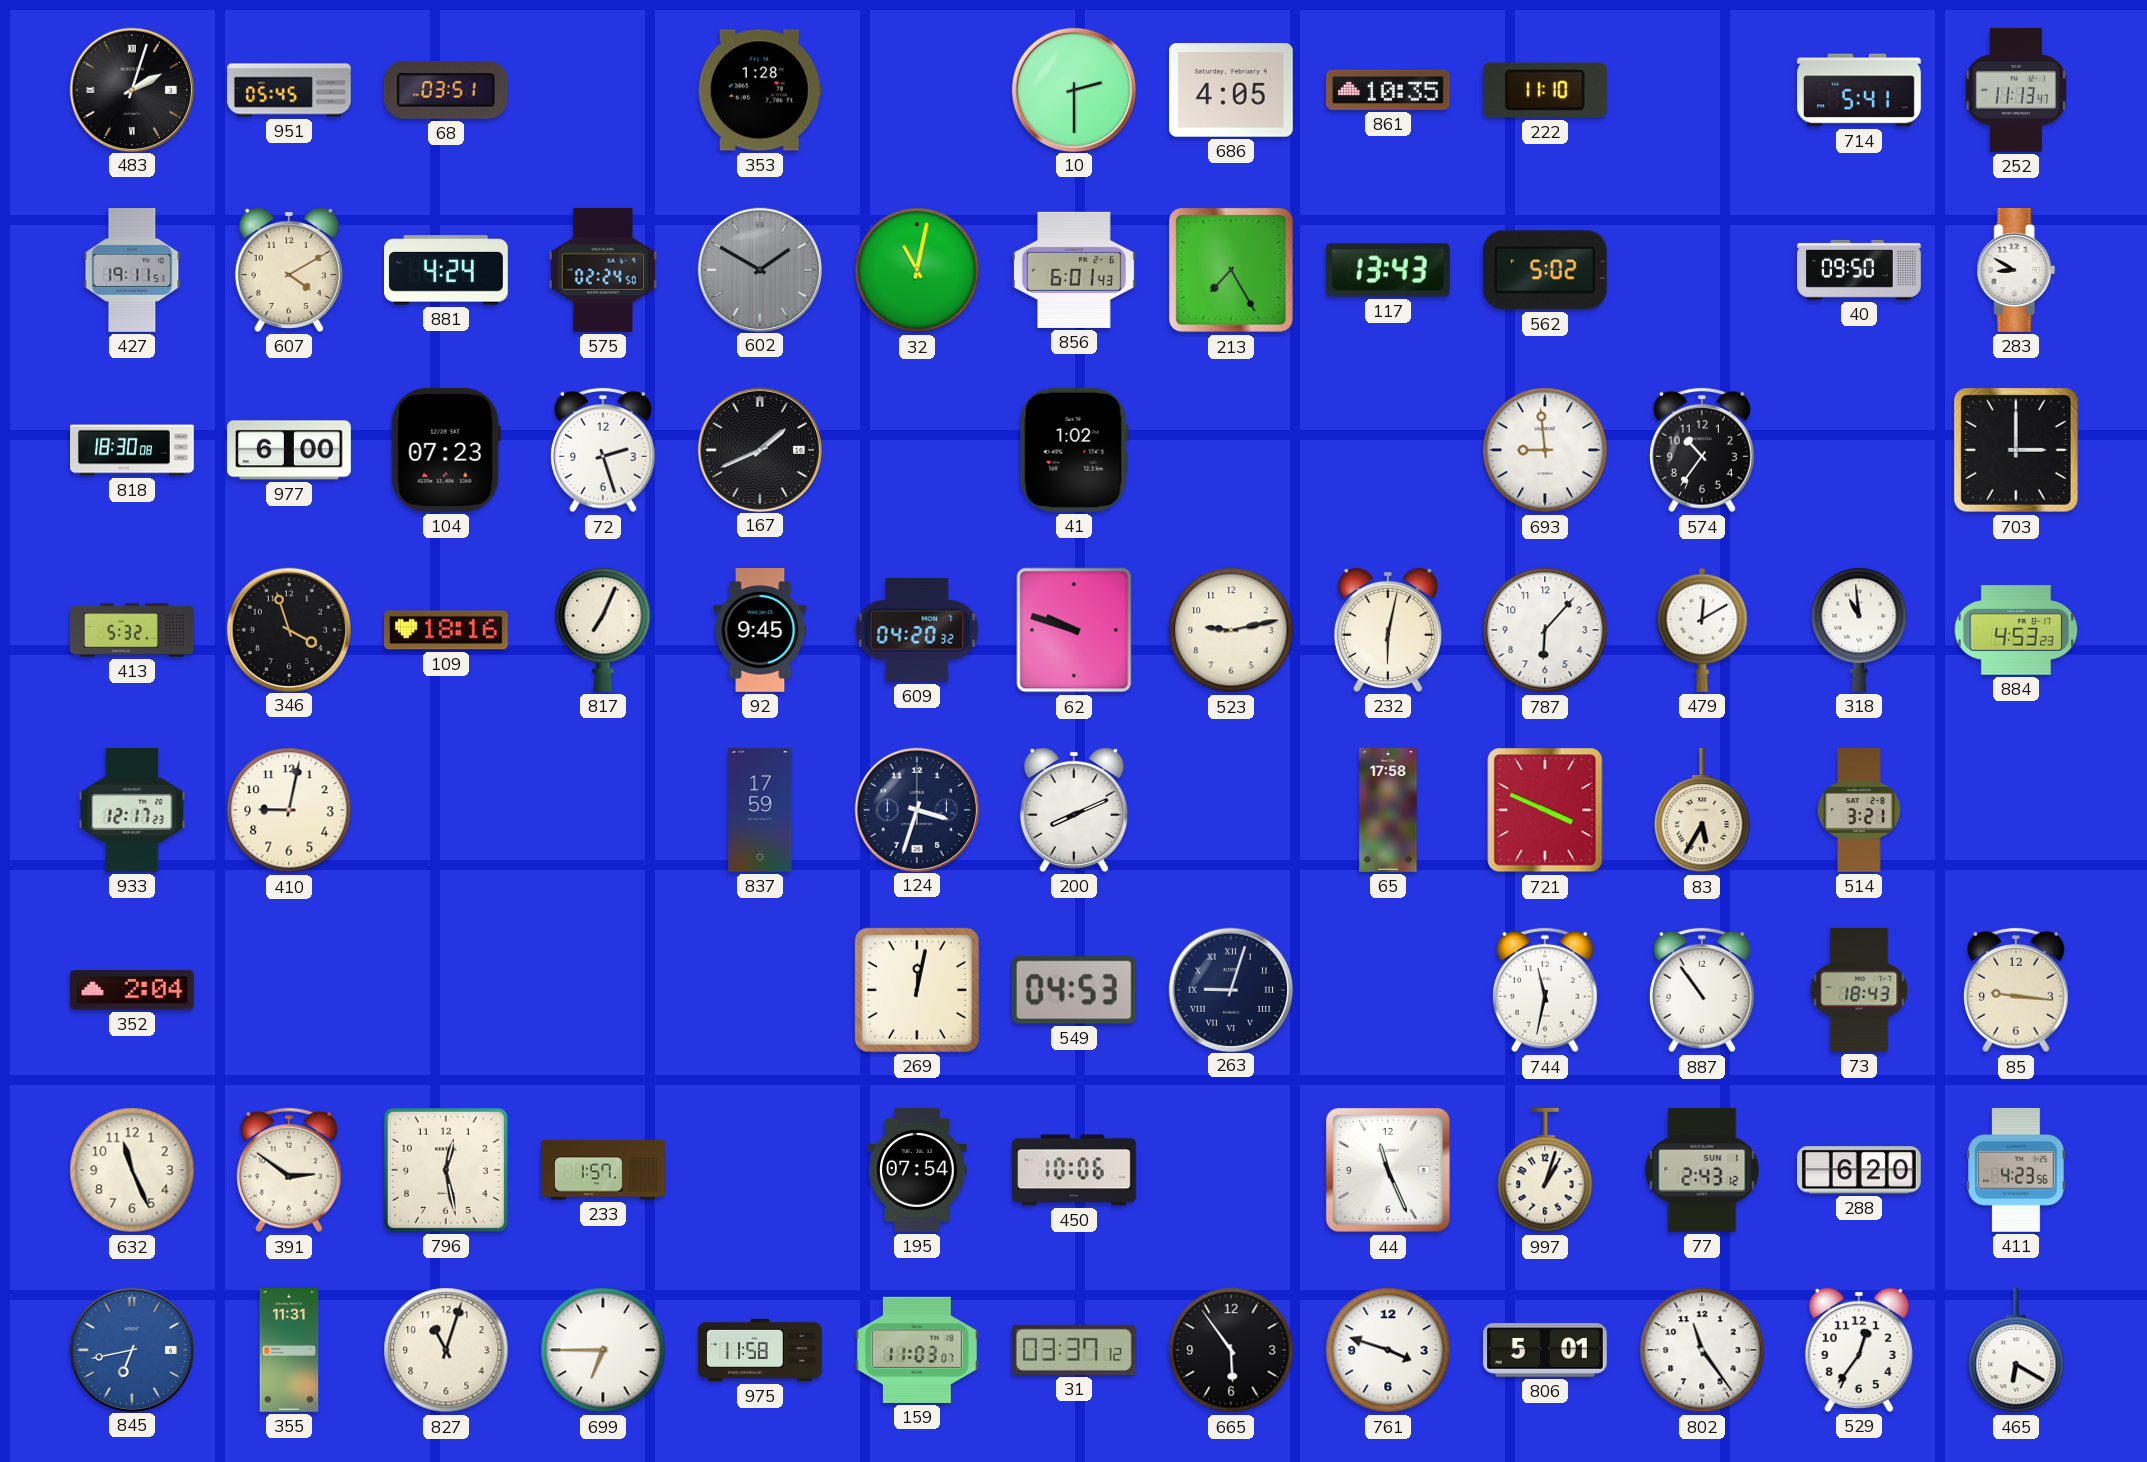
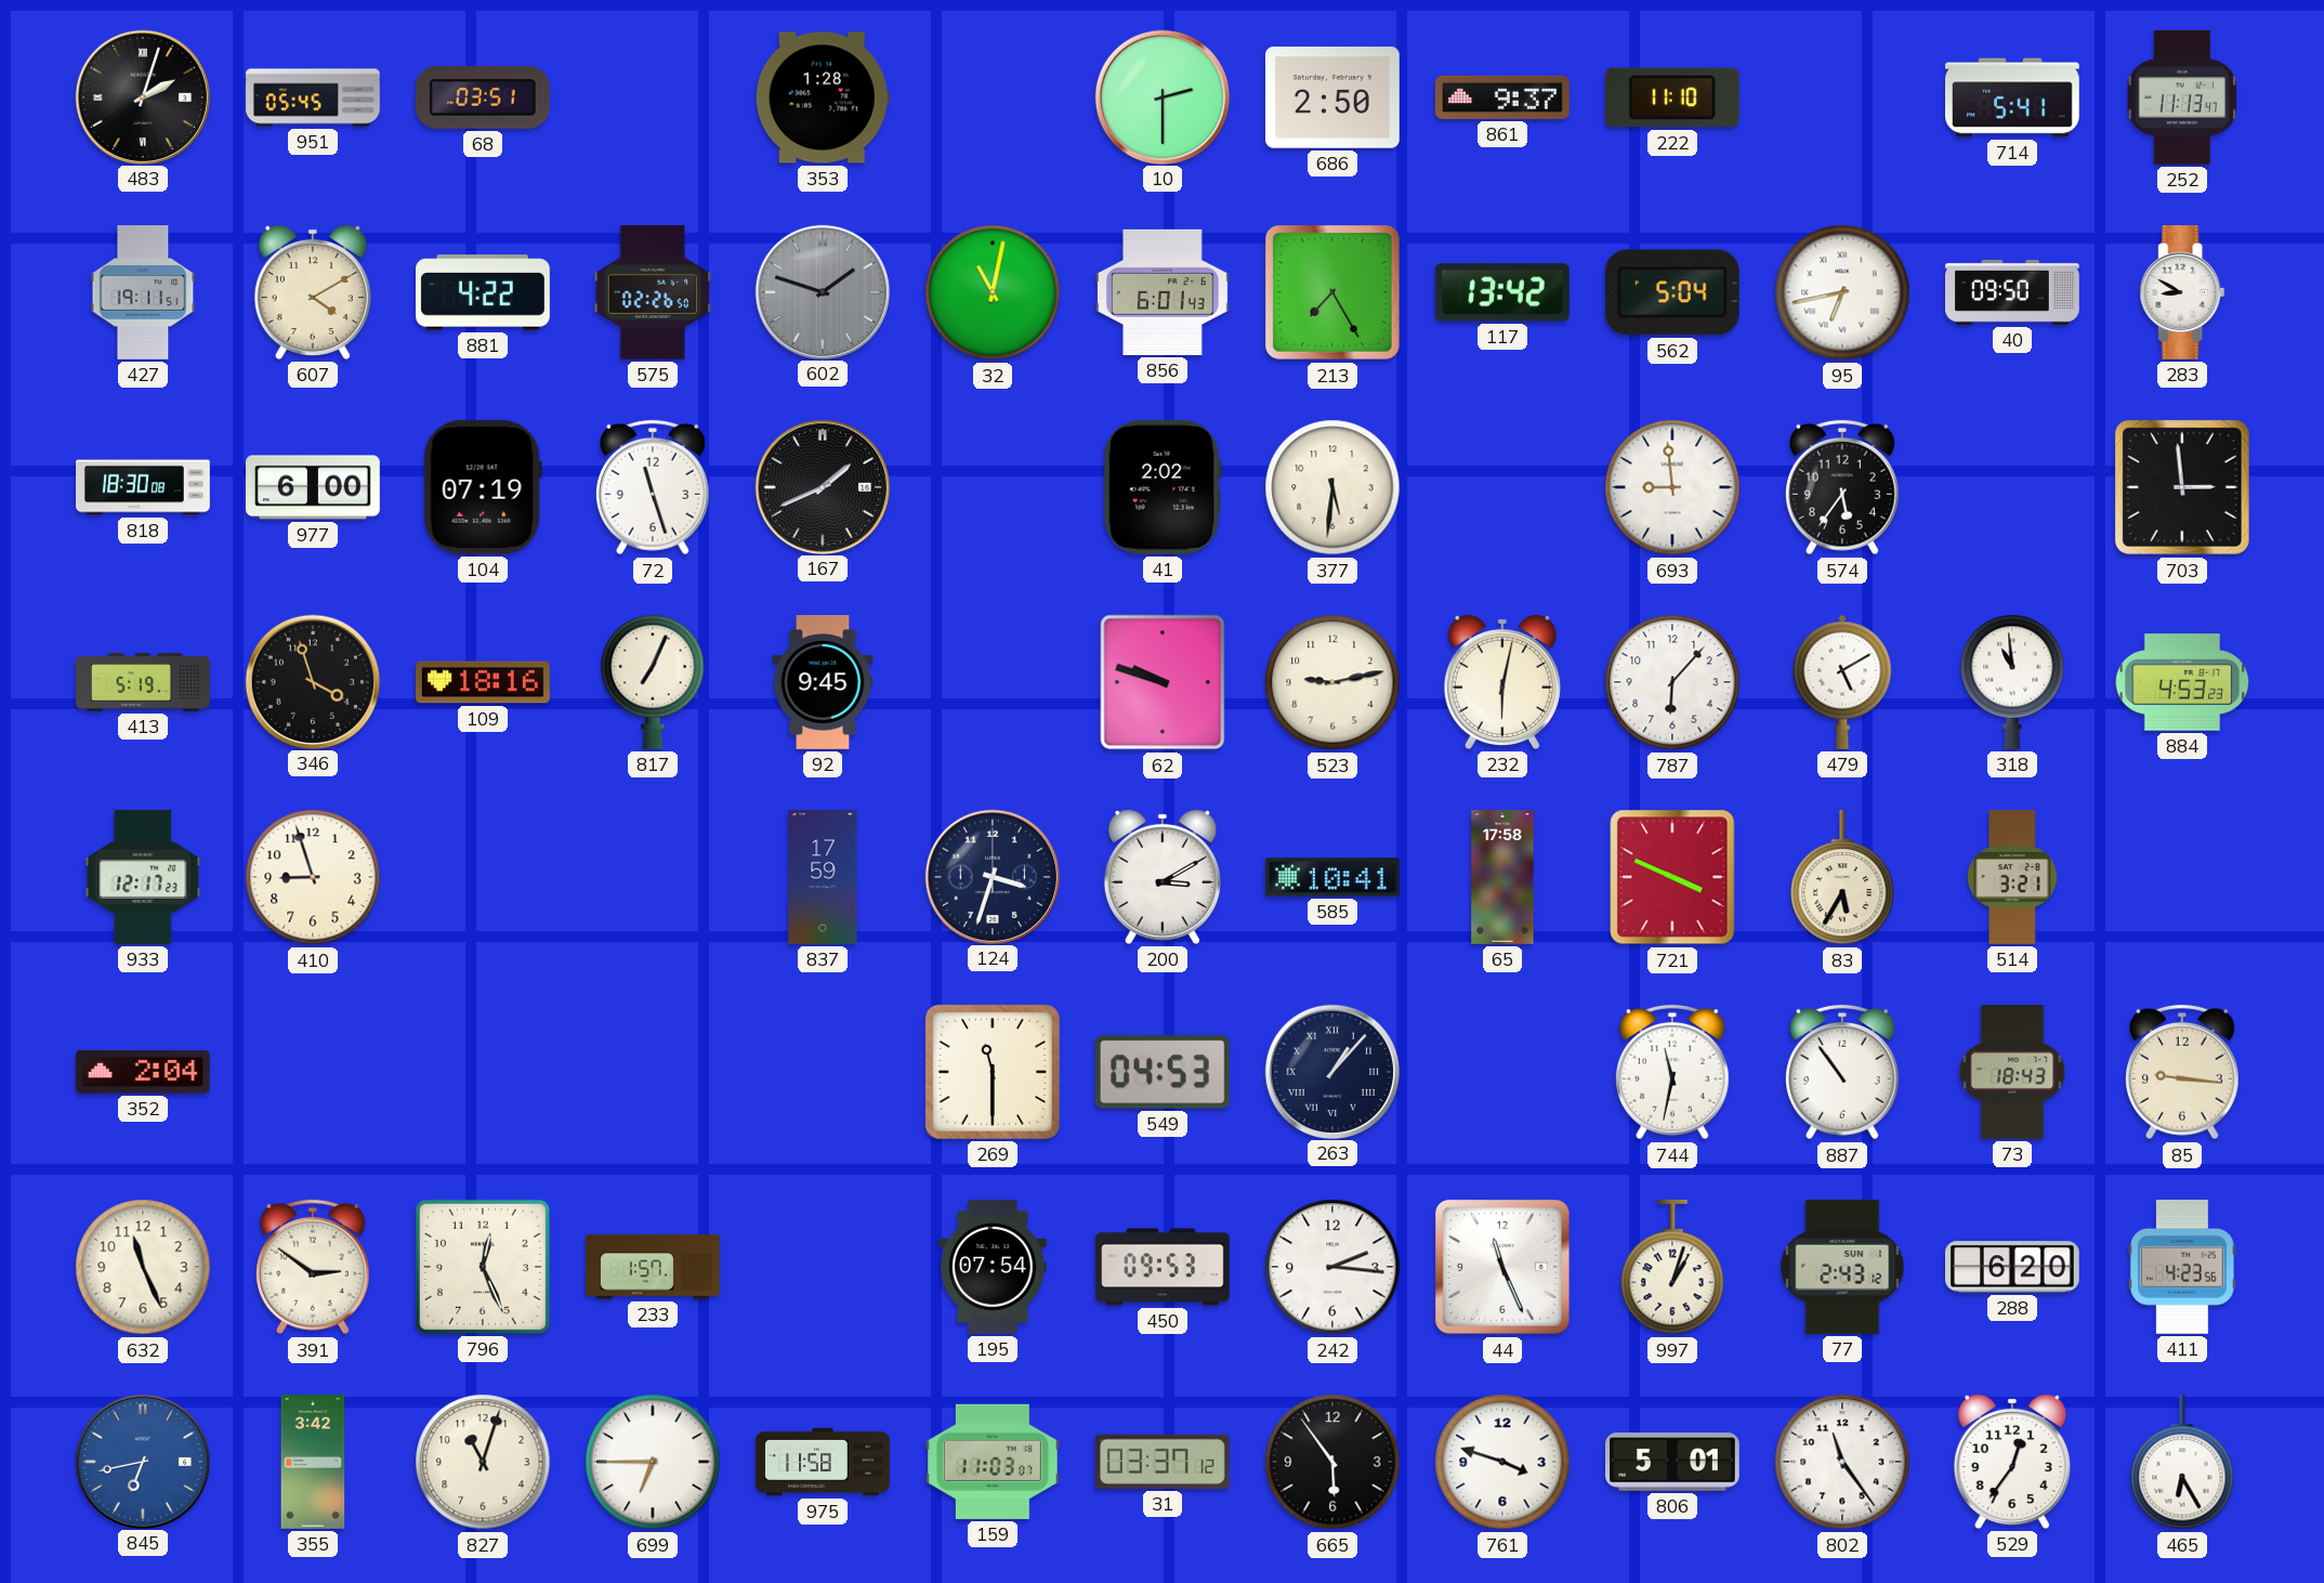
686: 4:05 -> 2:50
861: 10:35 -> 9:37
881: 4:24 -> 4:22
575: 02:24 -> 02:26
602: 1:50 -> 1:48
117: 13:43 -> 13:42
562: 5:02 -> 5:04
95: none -> 6:43
104: 07:23 -> 07:19
72: 2:27 -> 11:27
41: 1:02 -> 2:02
377: none -> 5:31
574: 10:36 -> 5:36
703: 3:00 -> 2:59
413: 5:32 -> 5:19
609: 04:20 -> none
479: 12:10 -> 5:10
410: 9:02 -> 8:57
200: 8:11 -> 3:10
585: none -> 10:41
269: 12:02 -> 11:30
263: 9:03 -> 1:07
796: 12:28 -> 12:26
450: 10:06 -> 09:53
242: none -> 2:16
355: 11:31 -> 3:42
465: 6:20 -> 6:25
